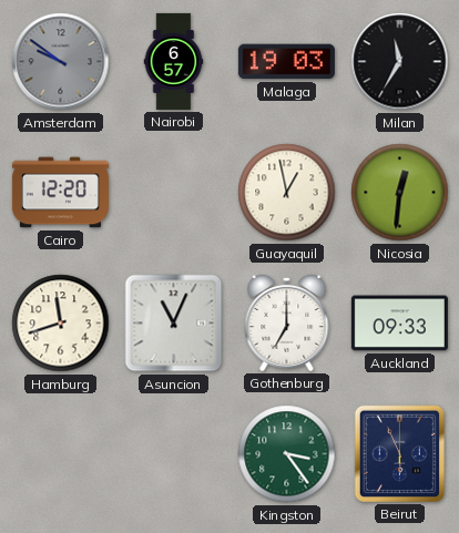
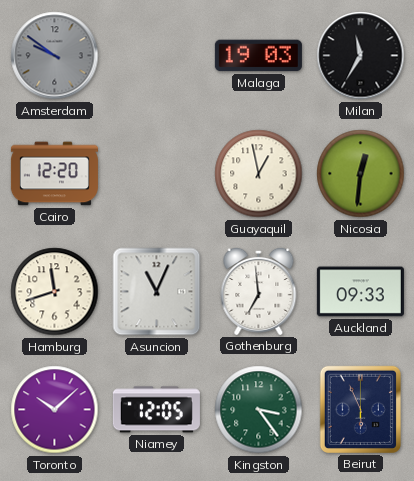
Nairobi: 6:57 -> none
Gothenburg: 7:00 -> 6:59
Toronto: none -> 10:08
Niamey: none -> 12:05
